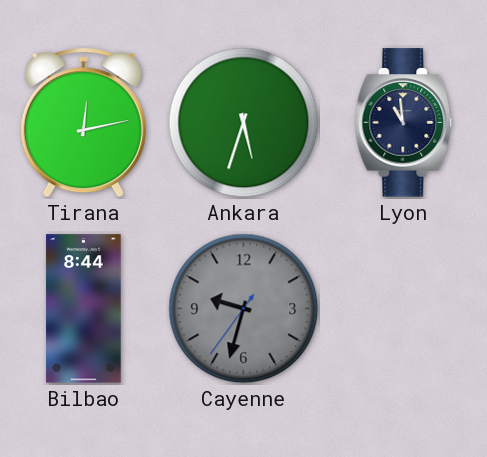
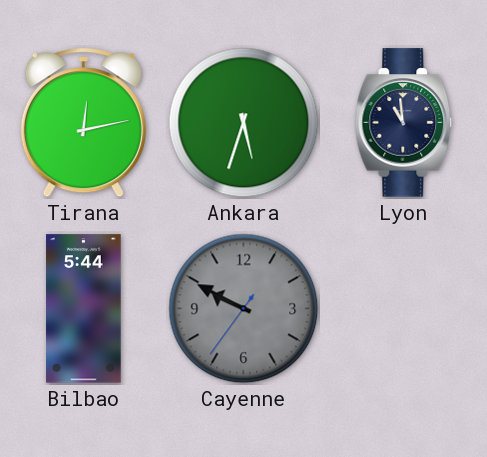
Bilbao: 8:44 -> 5:44
Cayenne: 9:32 -> 9:49
